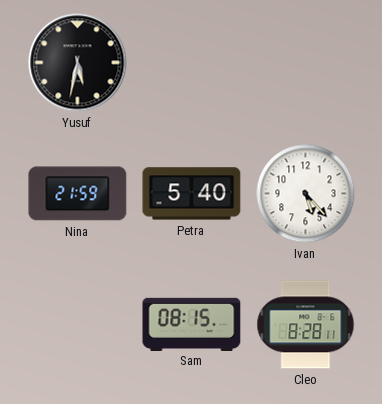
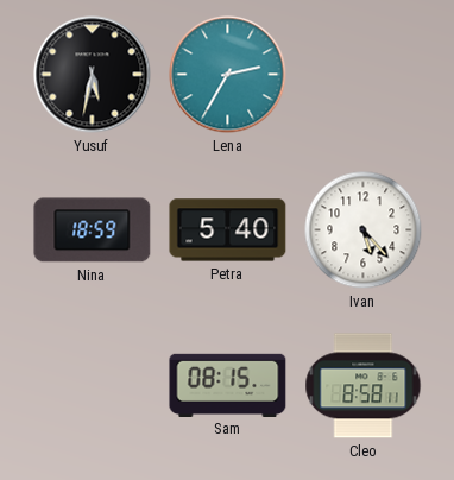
Lena: none -> 2:35
Nina: 21:59 -> 18:59
Cleo: 8:28 -> 8:58
